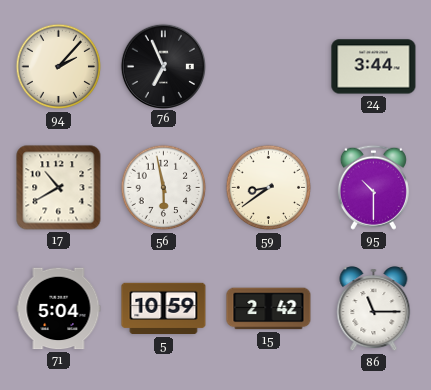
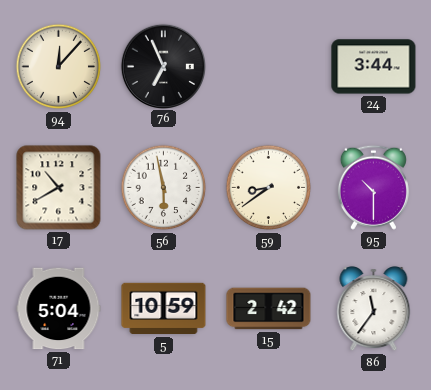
94: 2:07 -> 12:07
86: 11:15 -> 11:36
